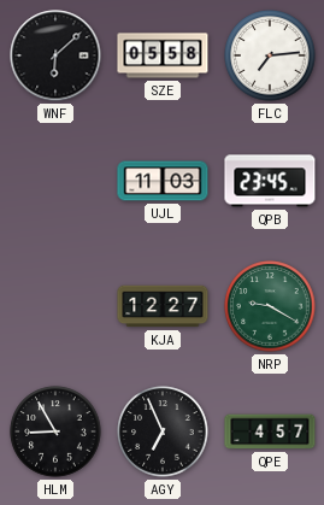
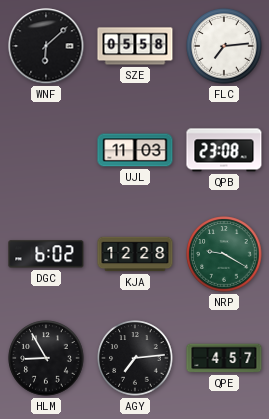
QPB: 23:45 -> 23:08
DGC: none -> 6:02
KJA: 12:27 -> 12:28
AGY: 6:56 -> 7:14
